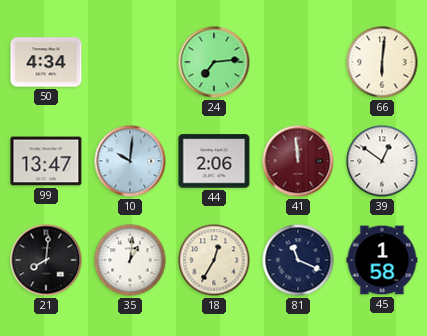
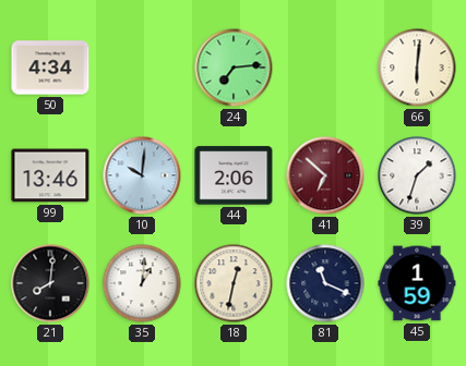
99: 13:47 -> 13:46
41: 11:59 -> 6:52
39: 12:51 -> 1:33
18: 12:35 -> 12:32
45: 1:58 -> 1:59
